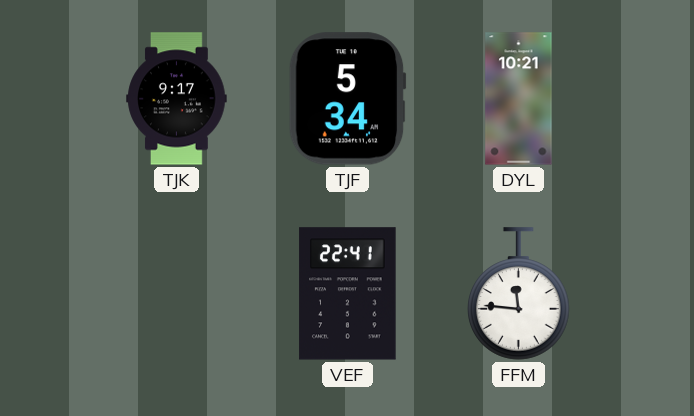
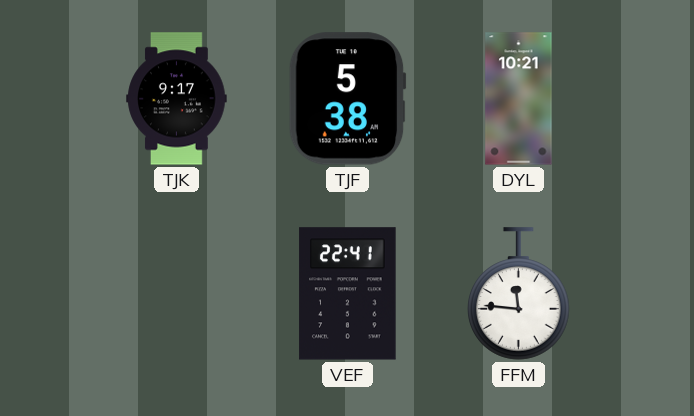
TJF: 5:34 -> 5:38
